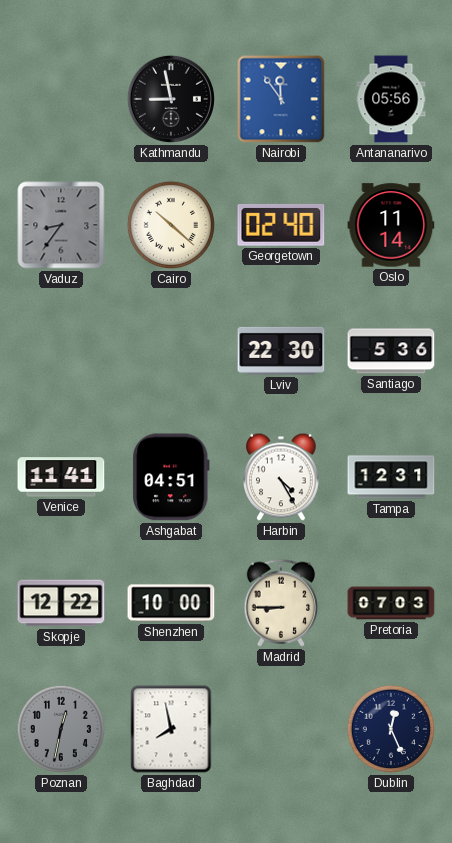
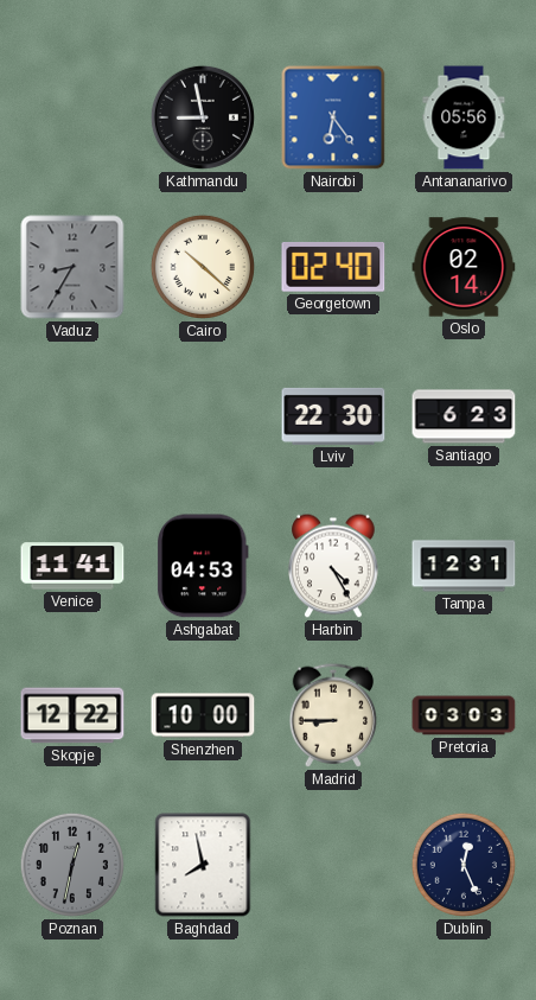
Nairobi: 11:54 -> 6:24
Vaduz: 8:36 -> 8:35
Oslo: 11:14 -> 02:14
Santiago: 5:36 -> 6:23
Ashgabat: 04:51 -> 04:53
Pretoria: 07:03 -> 03:03
